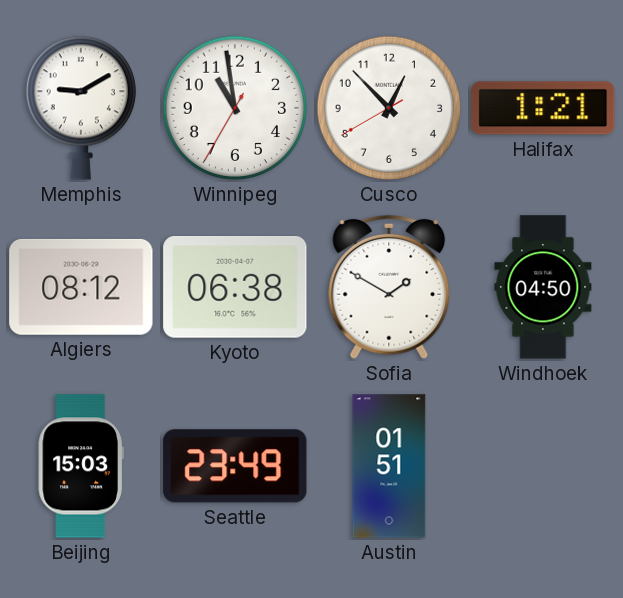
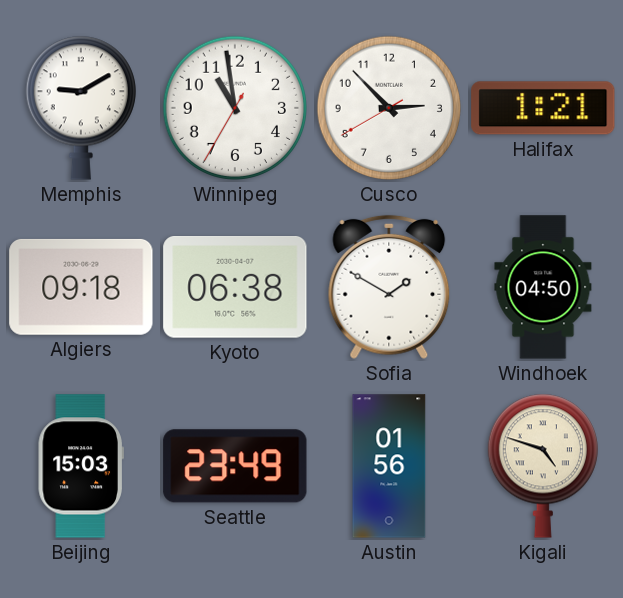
Cusco: 12:52 -> 2:52
Algiers: 08:12 -> 09:18
Austin: 01:51 -> 01:56
Kigali: none -> 4:48
